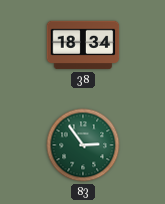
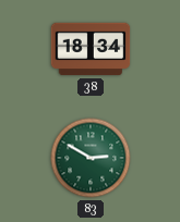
83: 2:54 -> 2:50
